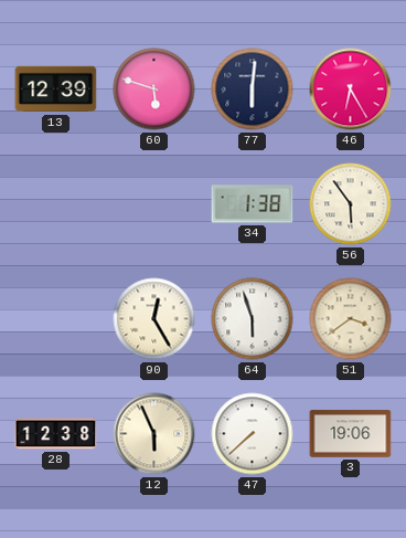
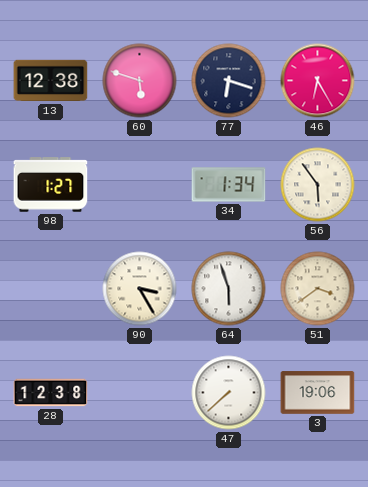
13: 12:39 -> 12:38
77: 6:01 -> 6:18
98: none -> 1:27
34: 1:38 -> 1:34
90: 12:25 -> 3:25
12: 5:56 -> none
